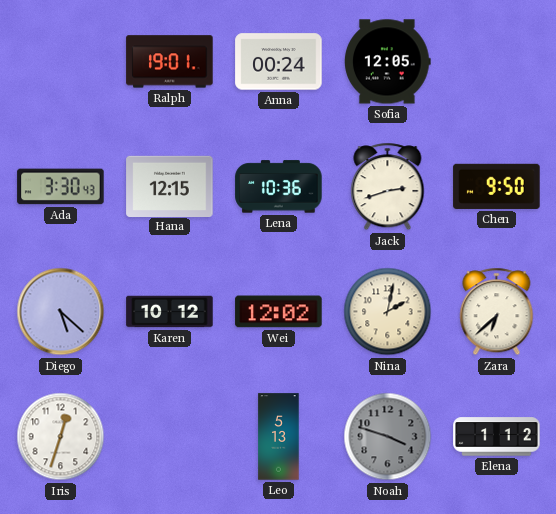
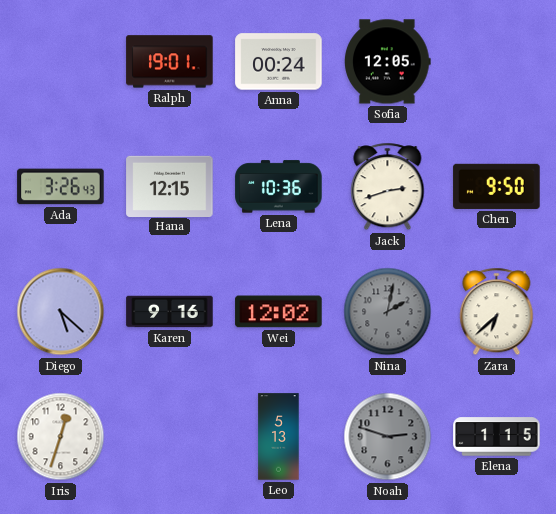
Ada: 3:30 -> 3:26
Karen: 10:12 -> 9:16
Nina dial: cream -> grey
Noah: 3:48 -> 2:48
Elena: 1:12 -> 1:15
